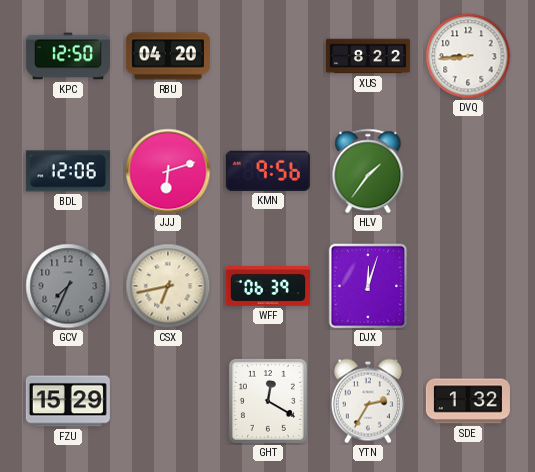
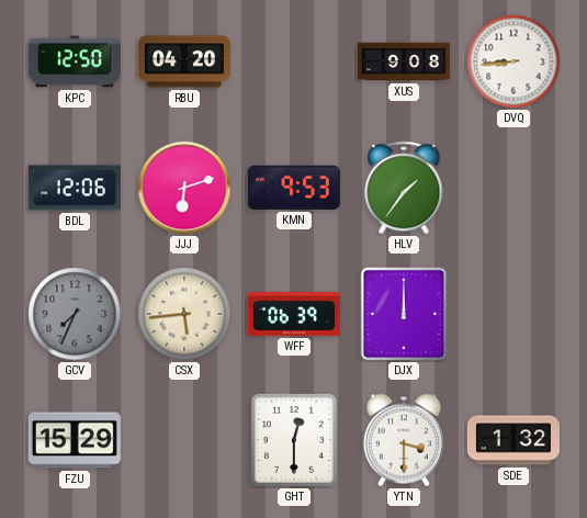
XUS: 8:22 -> 9:08
KMN: 9:56 -> 9:53
CSX: 6:43 -> 5:44
DJX: 12:03 -> 12:00
GHT: 12:20 -> 12:30
YTN: 2:35 -> 3:30
